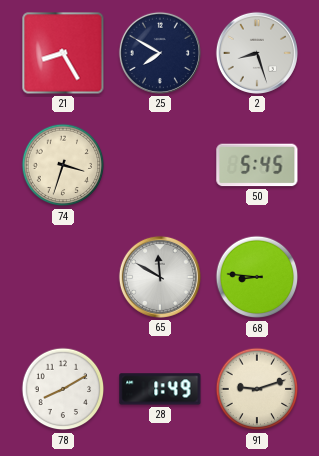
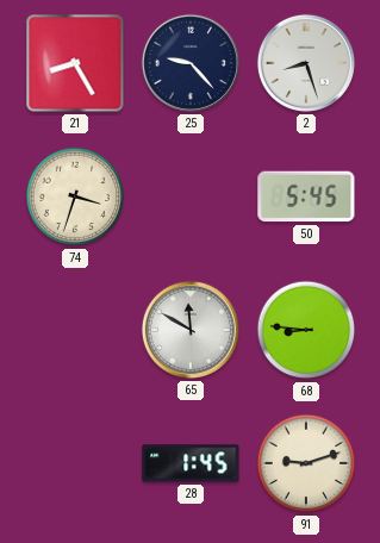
25: 7:50 -> 9:23
78: 8:10 -> none
28: 1:49 -> 1:45
